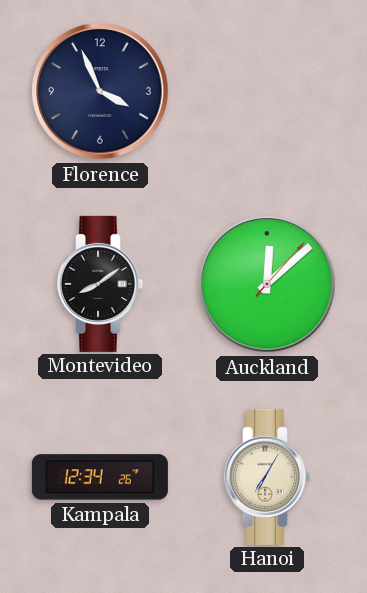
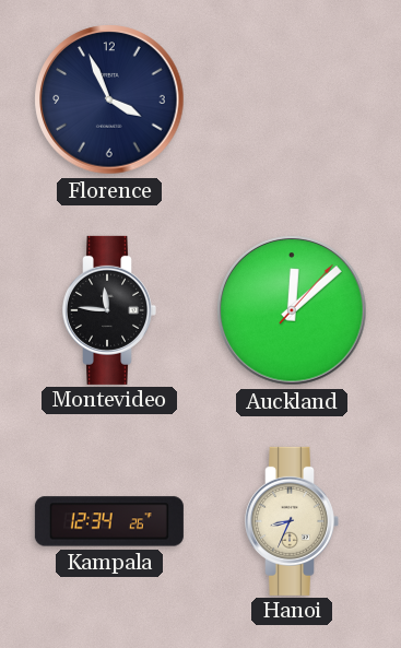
Montevideo: 8:09 -> 11:46
Hanoi: 7:05 -> 8:34
